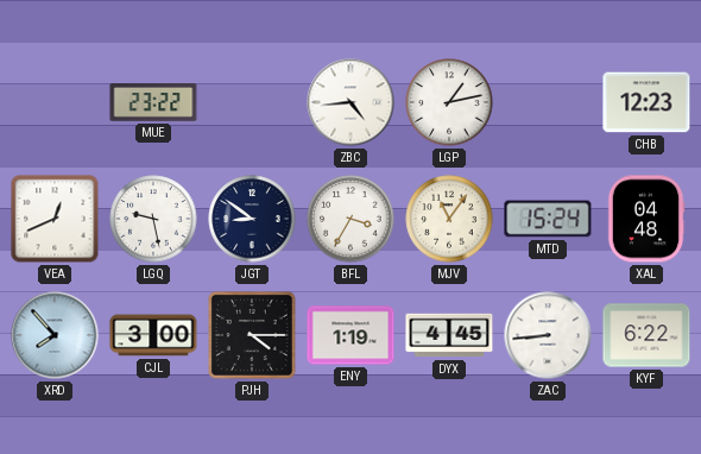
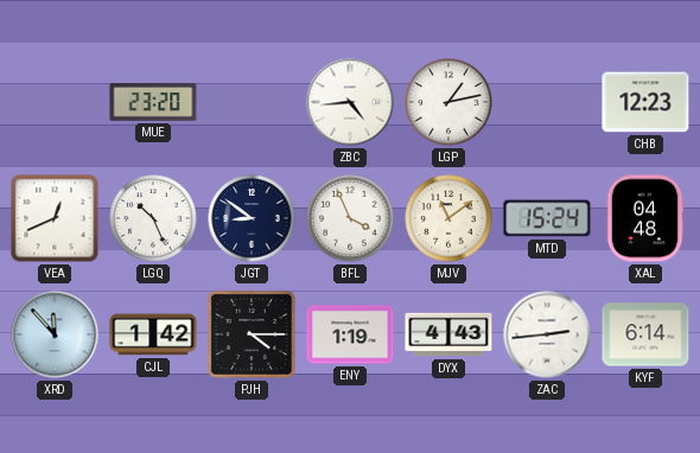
MUE: 23:22 -> 23:20
LGQ: 9:28 -> 10:26
BFL: 3:35 -> 3:56
MJV: 11:06 -> 11:09
XRD: 7:53 -> 11:53
CJL: 3:00 -> 1:42
DYX: 4:45 -> 4:43
ZAC: 8:44 -> 2:44
KYF: 6:22 -> 6:14
